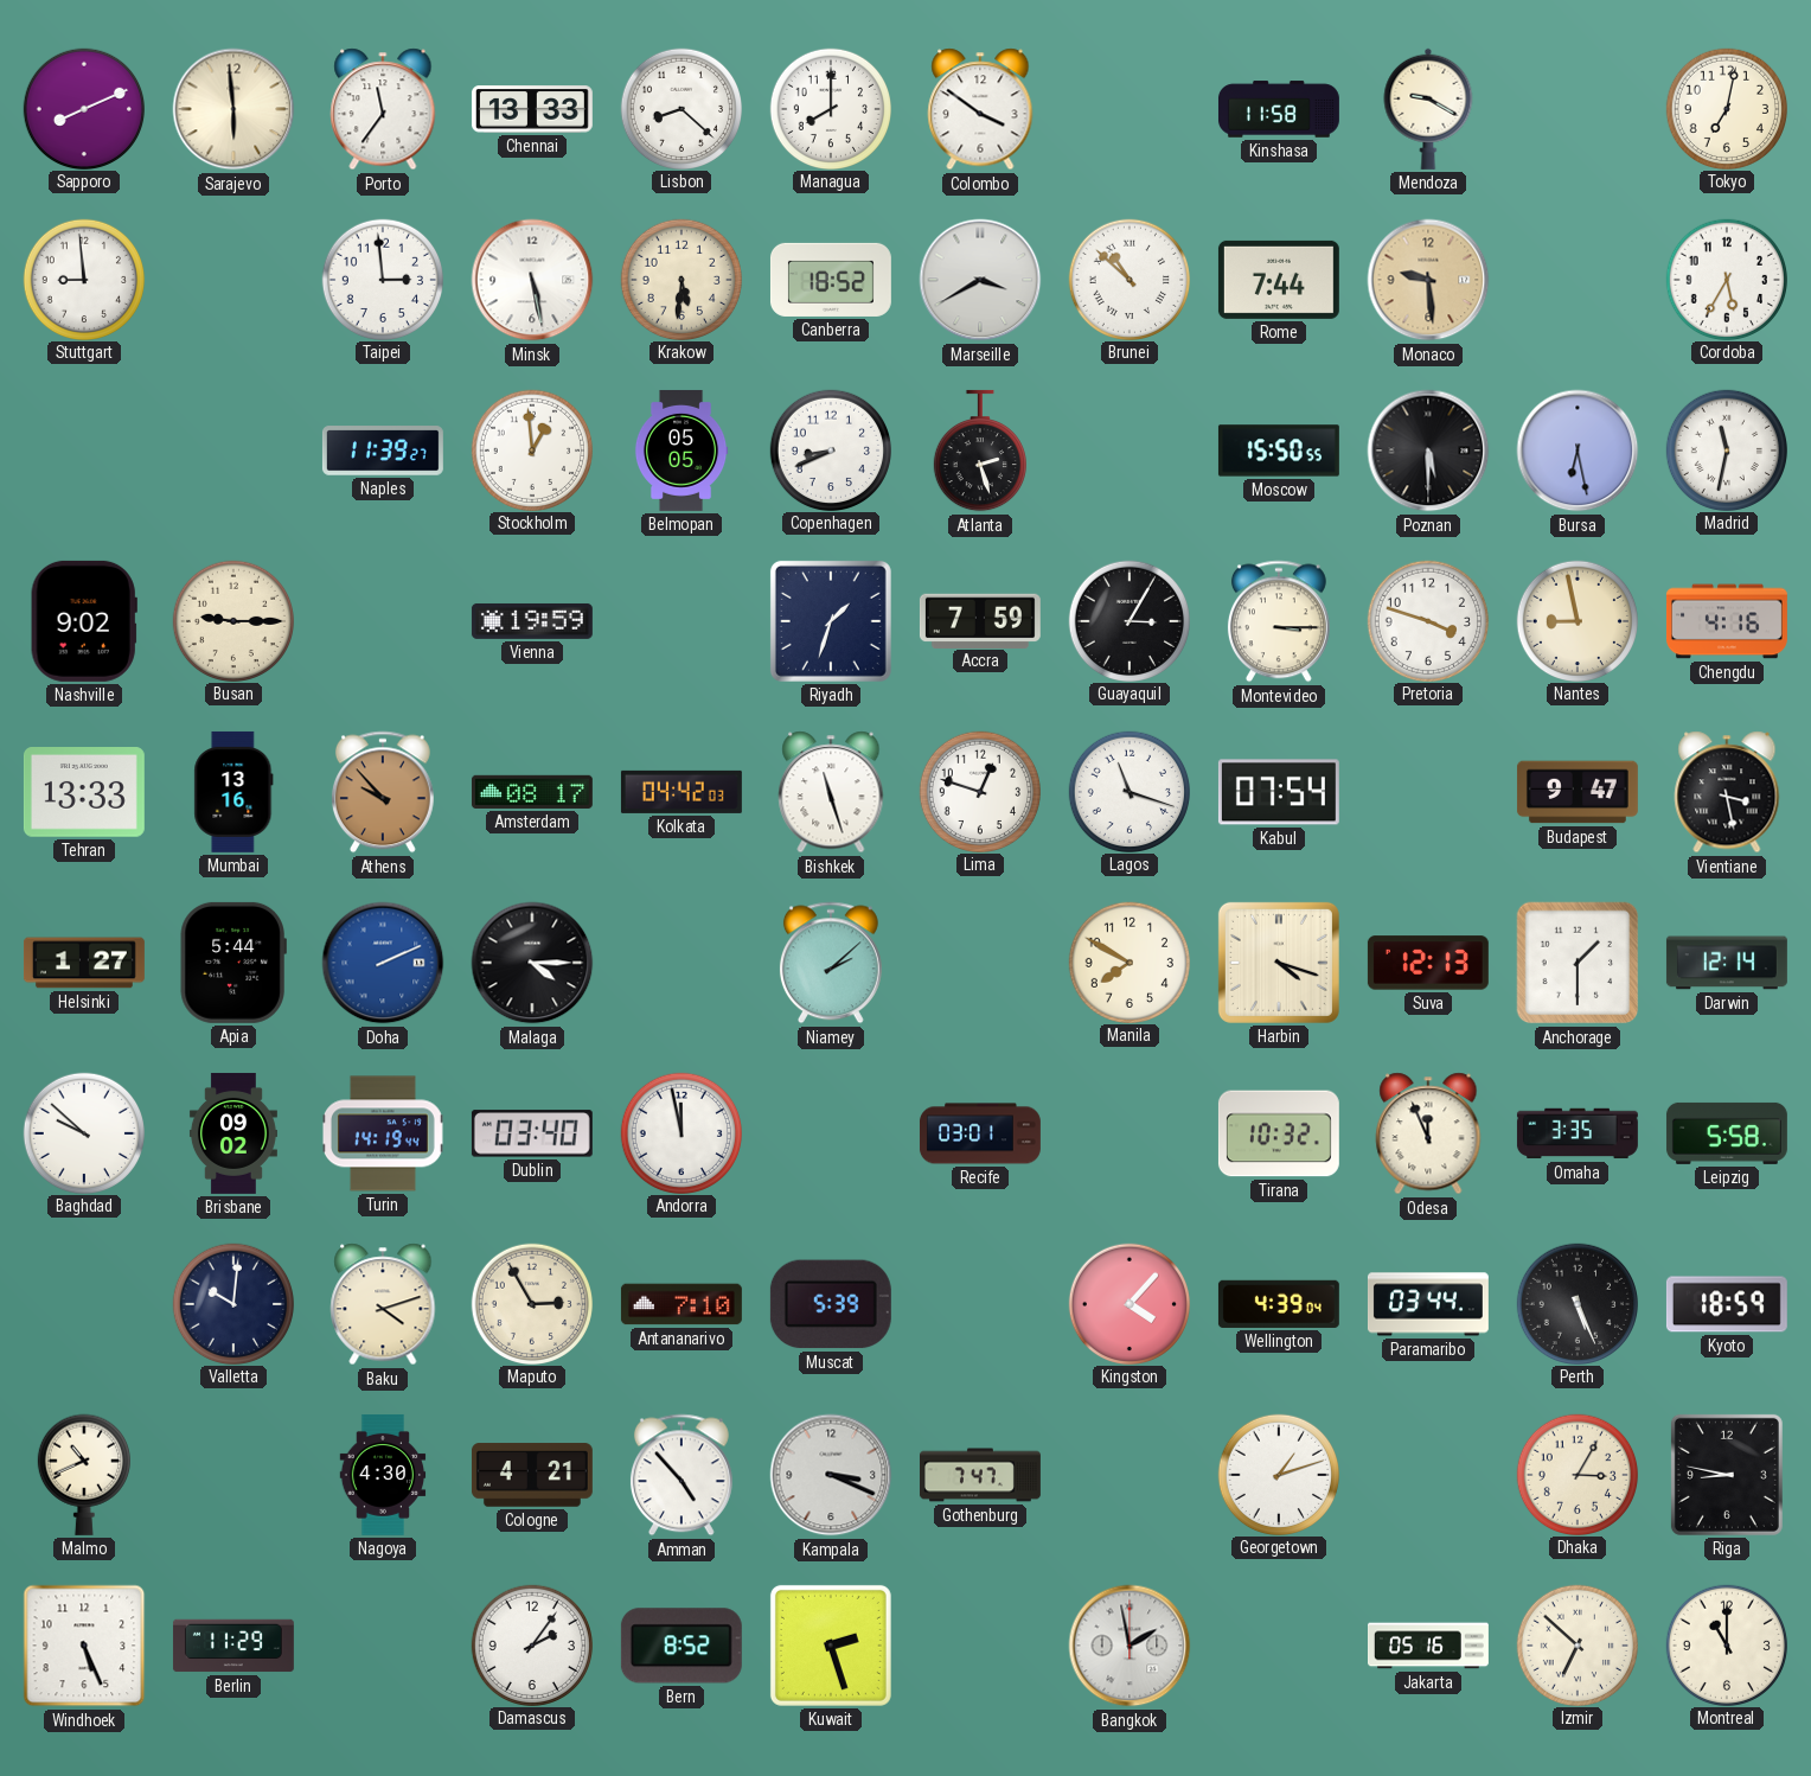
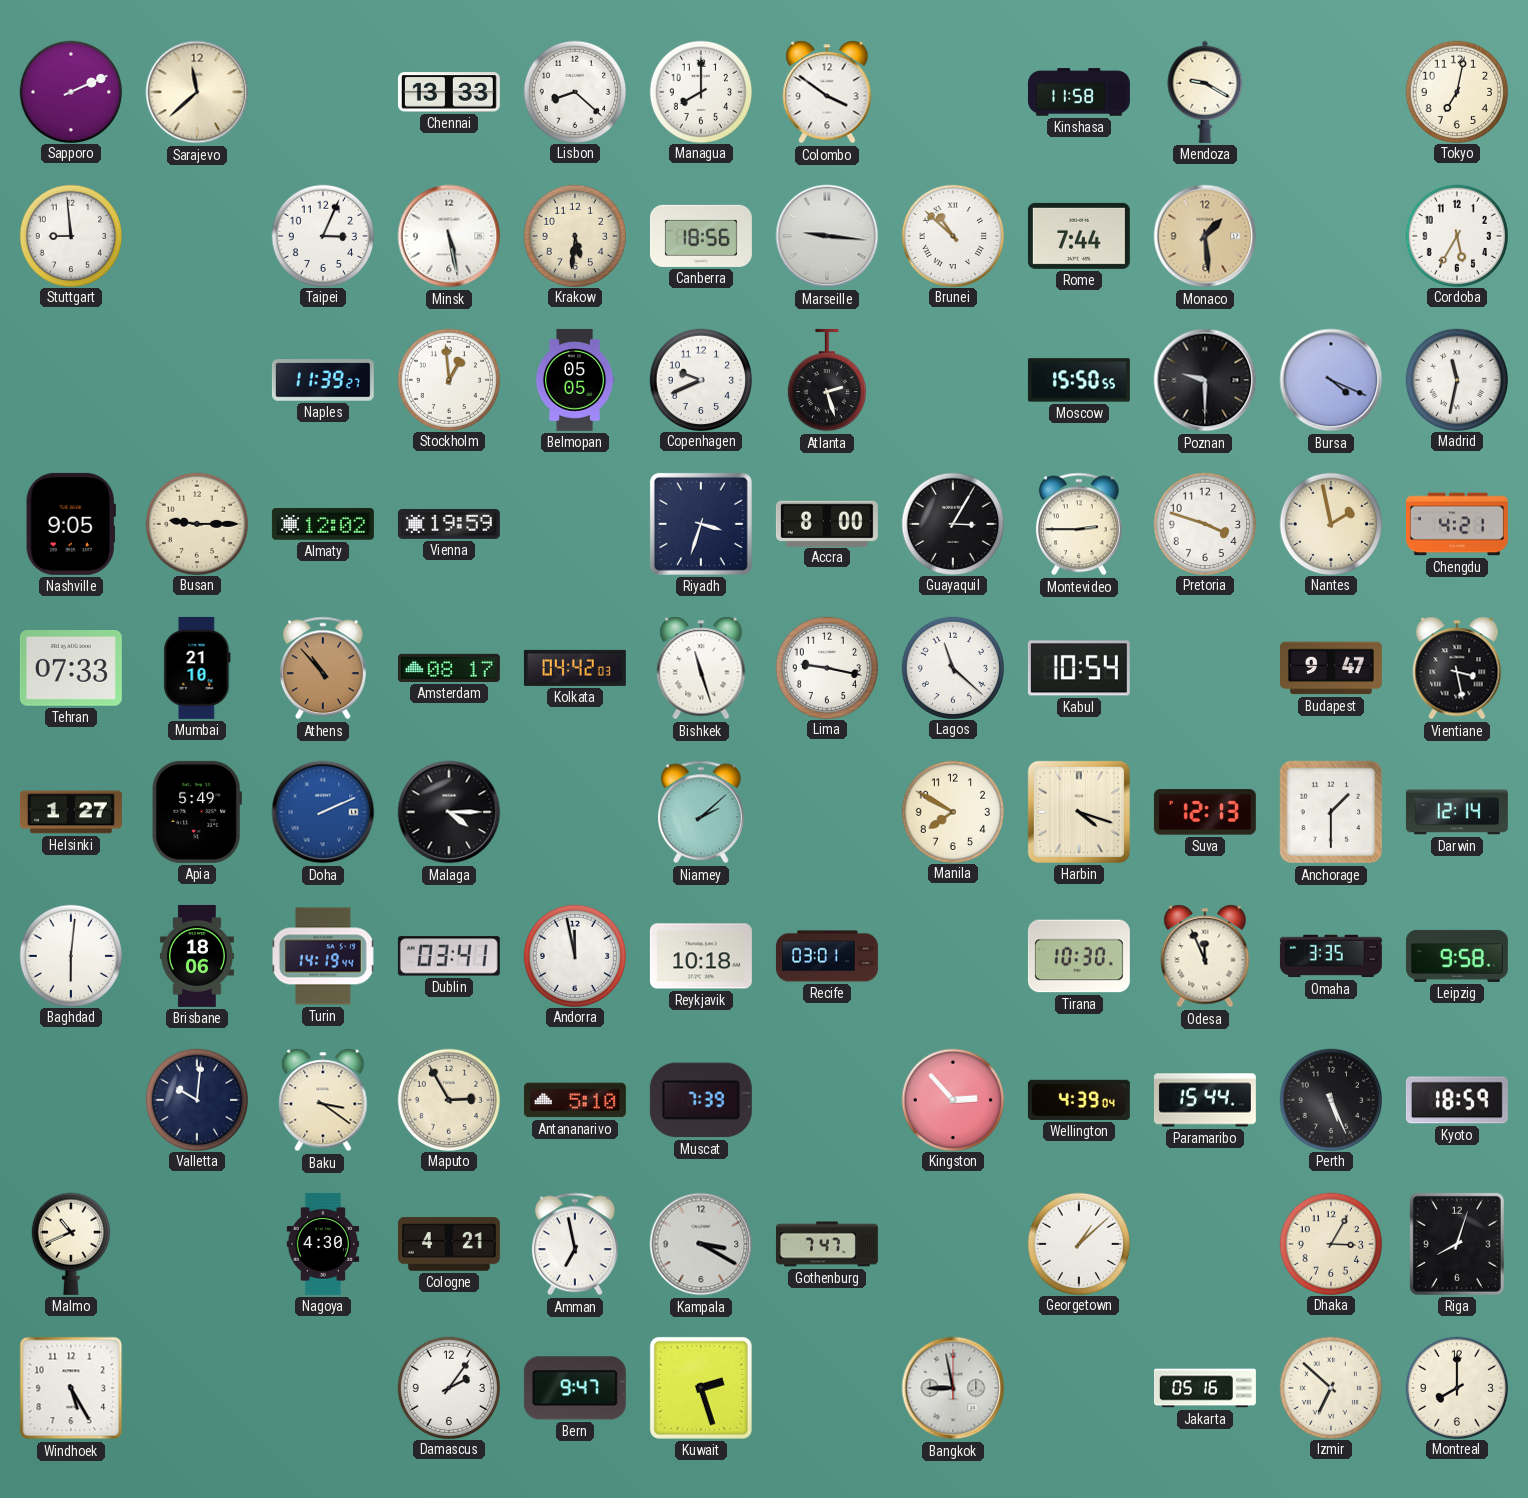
Sapporo: 8:11 -> 2:11
Sarajevo: 5:59 -> 11:38
Porto: 11:36 -> none
Taipei: 2:59 -> 3:04
Canberra: 18:52 -> 18:56
Marseille: 3:40 -> 9:16
Monaco: 9:29 -> 1:29
Copenhagen: 8:41 -> 9:41
Poznan: 5:30 -> 9:30
Bursa: 6:28 -> 4:19
Nashville: 9:02 -> 9:05
Almaty: none -> 12:02
Riyadh: 1:33 -> 3:33
Accra: 7:59 -> 8:00
Montevideo: 3:15 -> 2:45
Nantes: 8:58 -> 1:58
Chengdu: 4:16 -> 4:21
Tehran: 13:33 -> 07:33
Mumbai: 13:16 -> 21:10
Athens: 9:53 -> 10:53
Lima: 12:48 -> 9:17
Lagos: 11:18 -> 11:22
Kabul: 07:54 -> 10:54
Apia: 5:44 -> 5:49
Baghdad: 9:52 -> 6:01
Brisbane: 09:02 -> 18:06
Dublin: 03:40 -> 03:41
Reykjavik: none -> 10:18
Tirana: 10:32 -> 10:30
Leipzig: 5:58 -> 9:58
Baku: 4:12 -> 3:21
Antananarivo: 7:10 -> 5:10
Muscat: 5:39 -> 7:39
Kingston: 4:07 -> 2:53
Paramaribo: 03:44 -> 15:44
Amman: 4:53 -> 6:58
Kampala: 3:19 -> 3:20
Georgetown: 1:12 -> 1:08
Riga: 8:47 -> 8:03
Windhoek: 5:26 -> 5:25
Berlin: 11:29 -> none
Bern: 8:52 -> 9:47
Bangkok: 1:58 -> 8:58
Montreal: 11:00 -> 8:00
